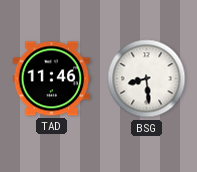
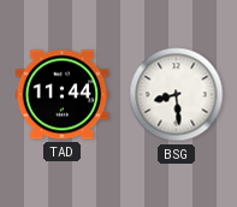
TAD: 11:46 -> 11:44
